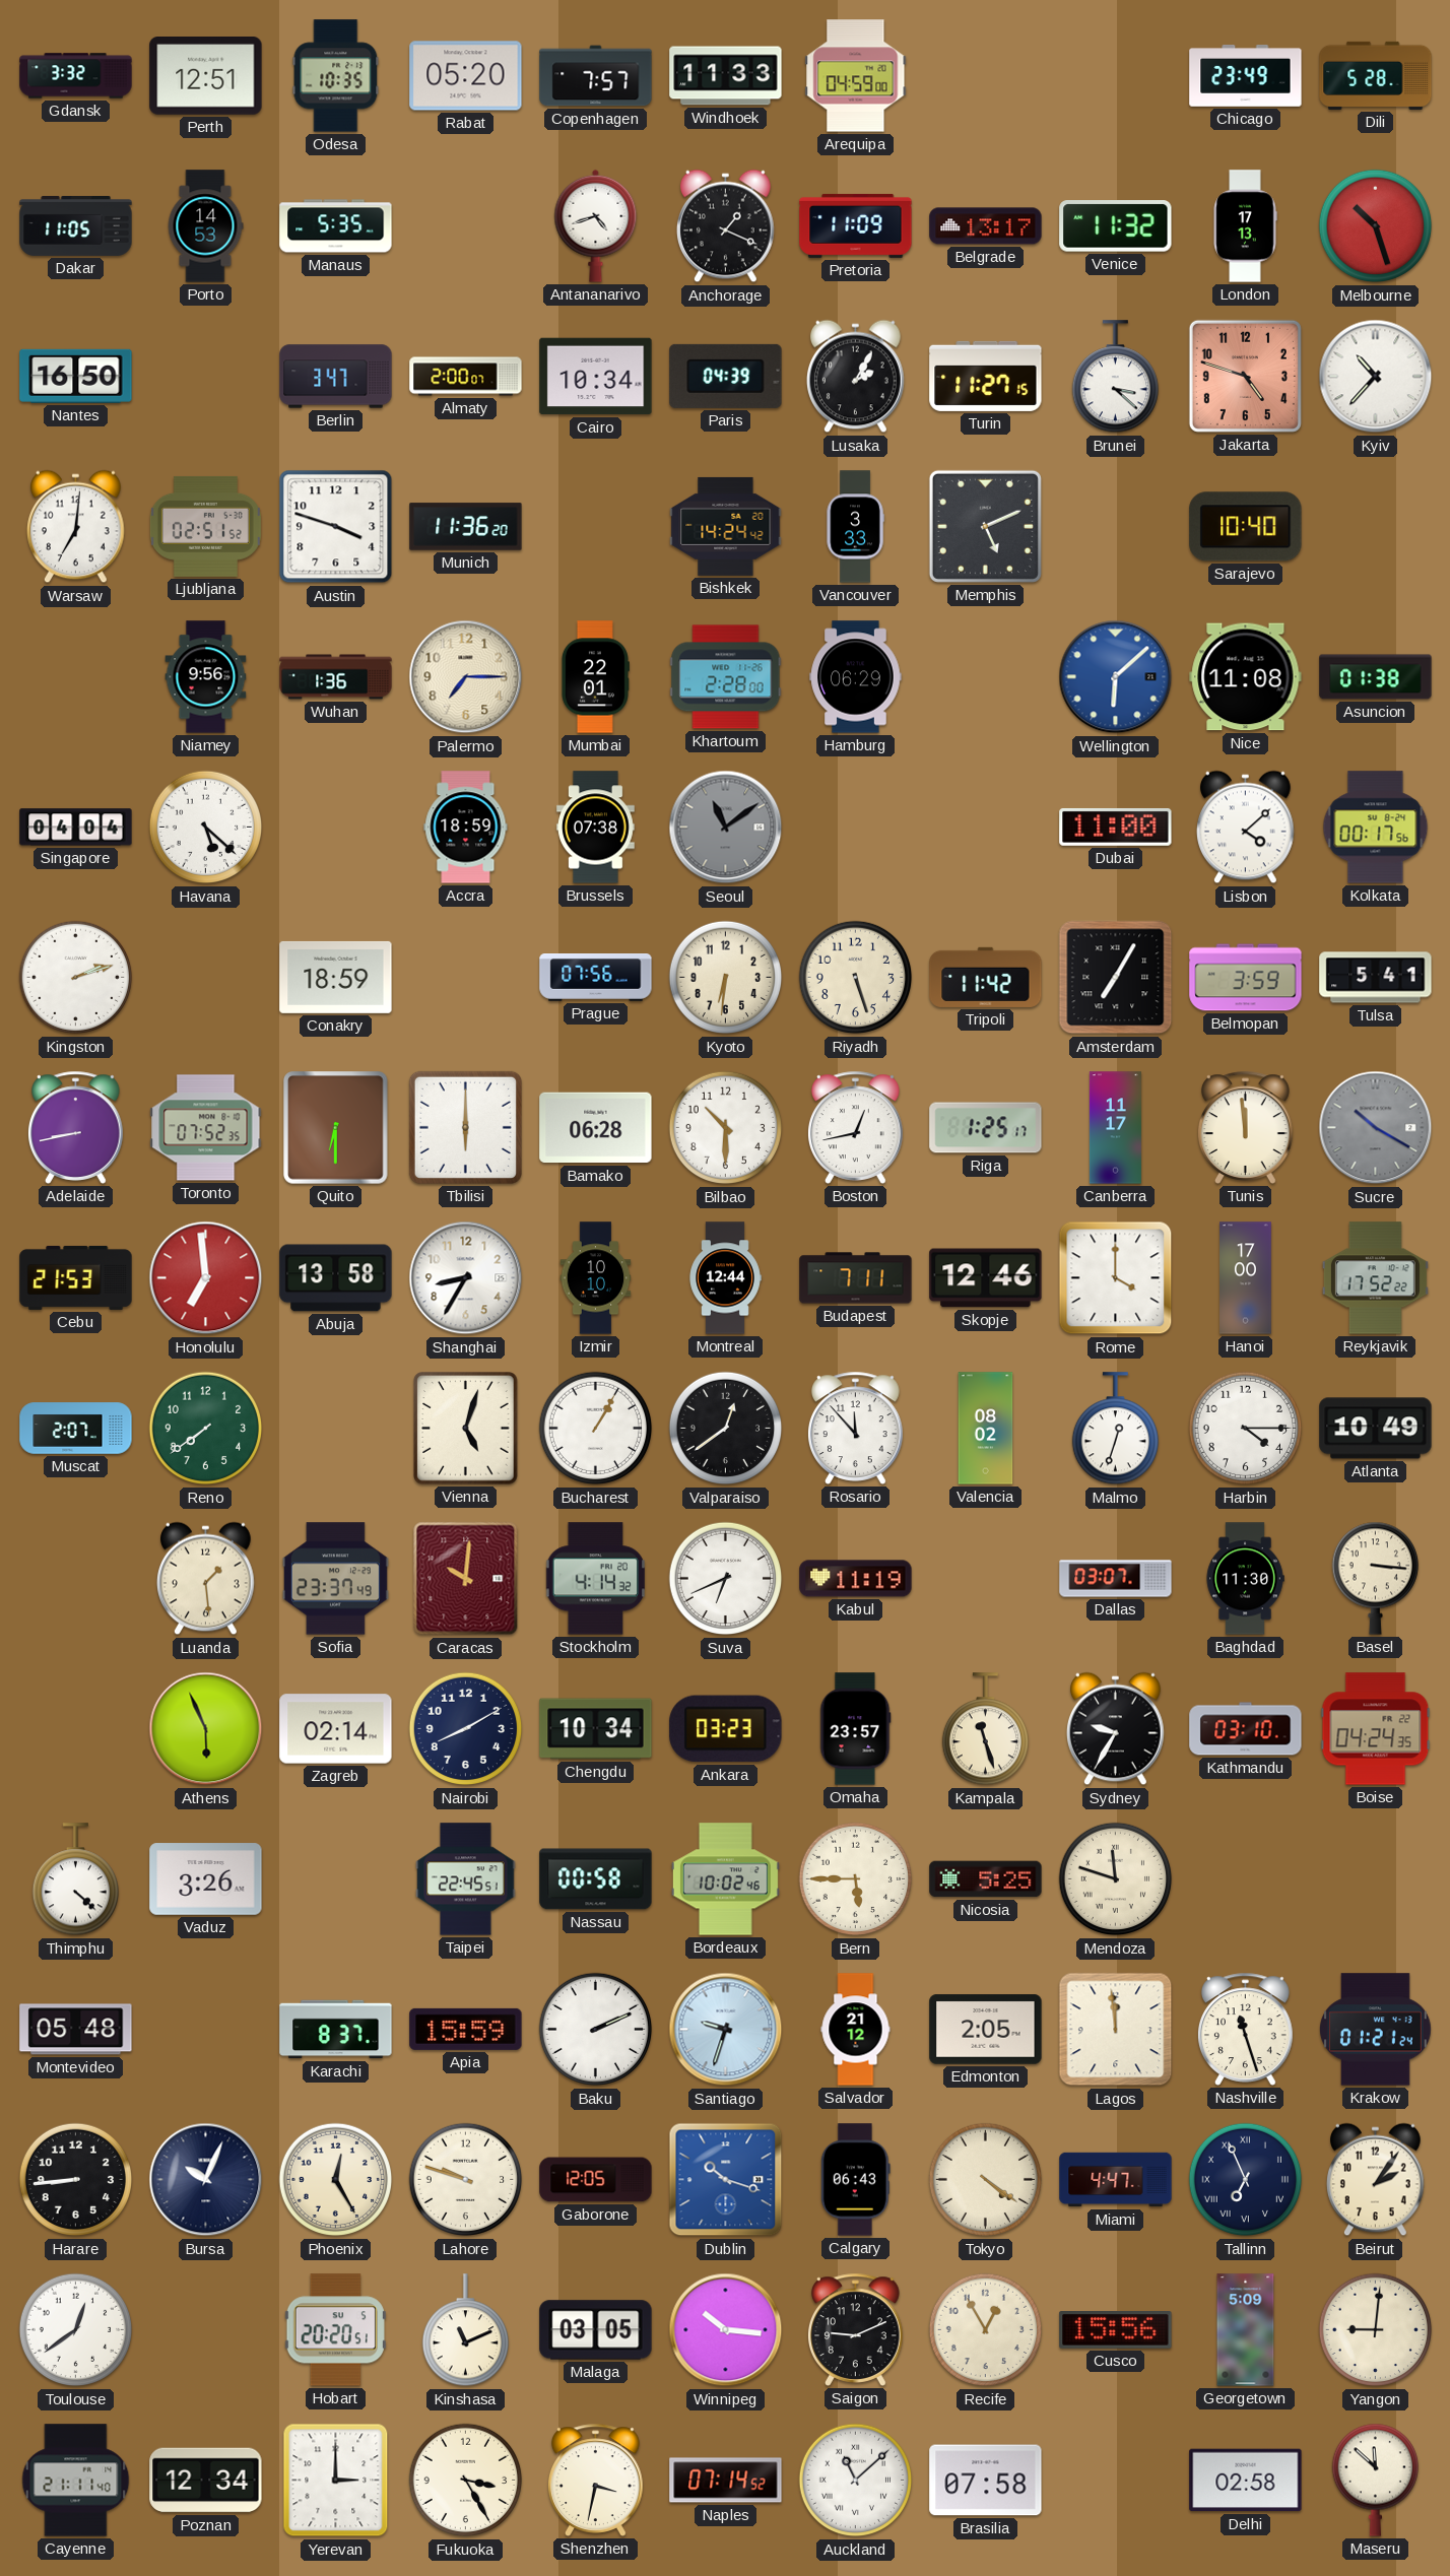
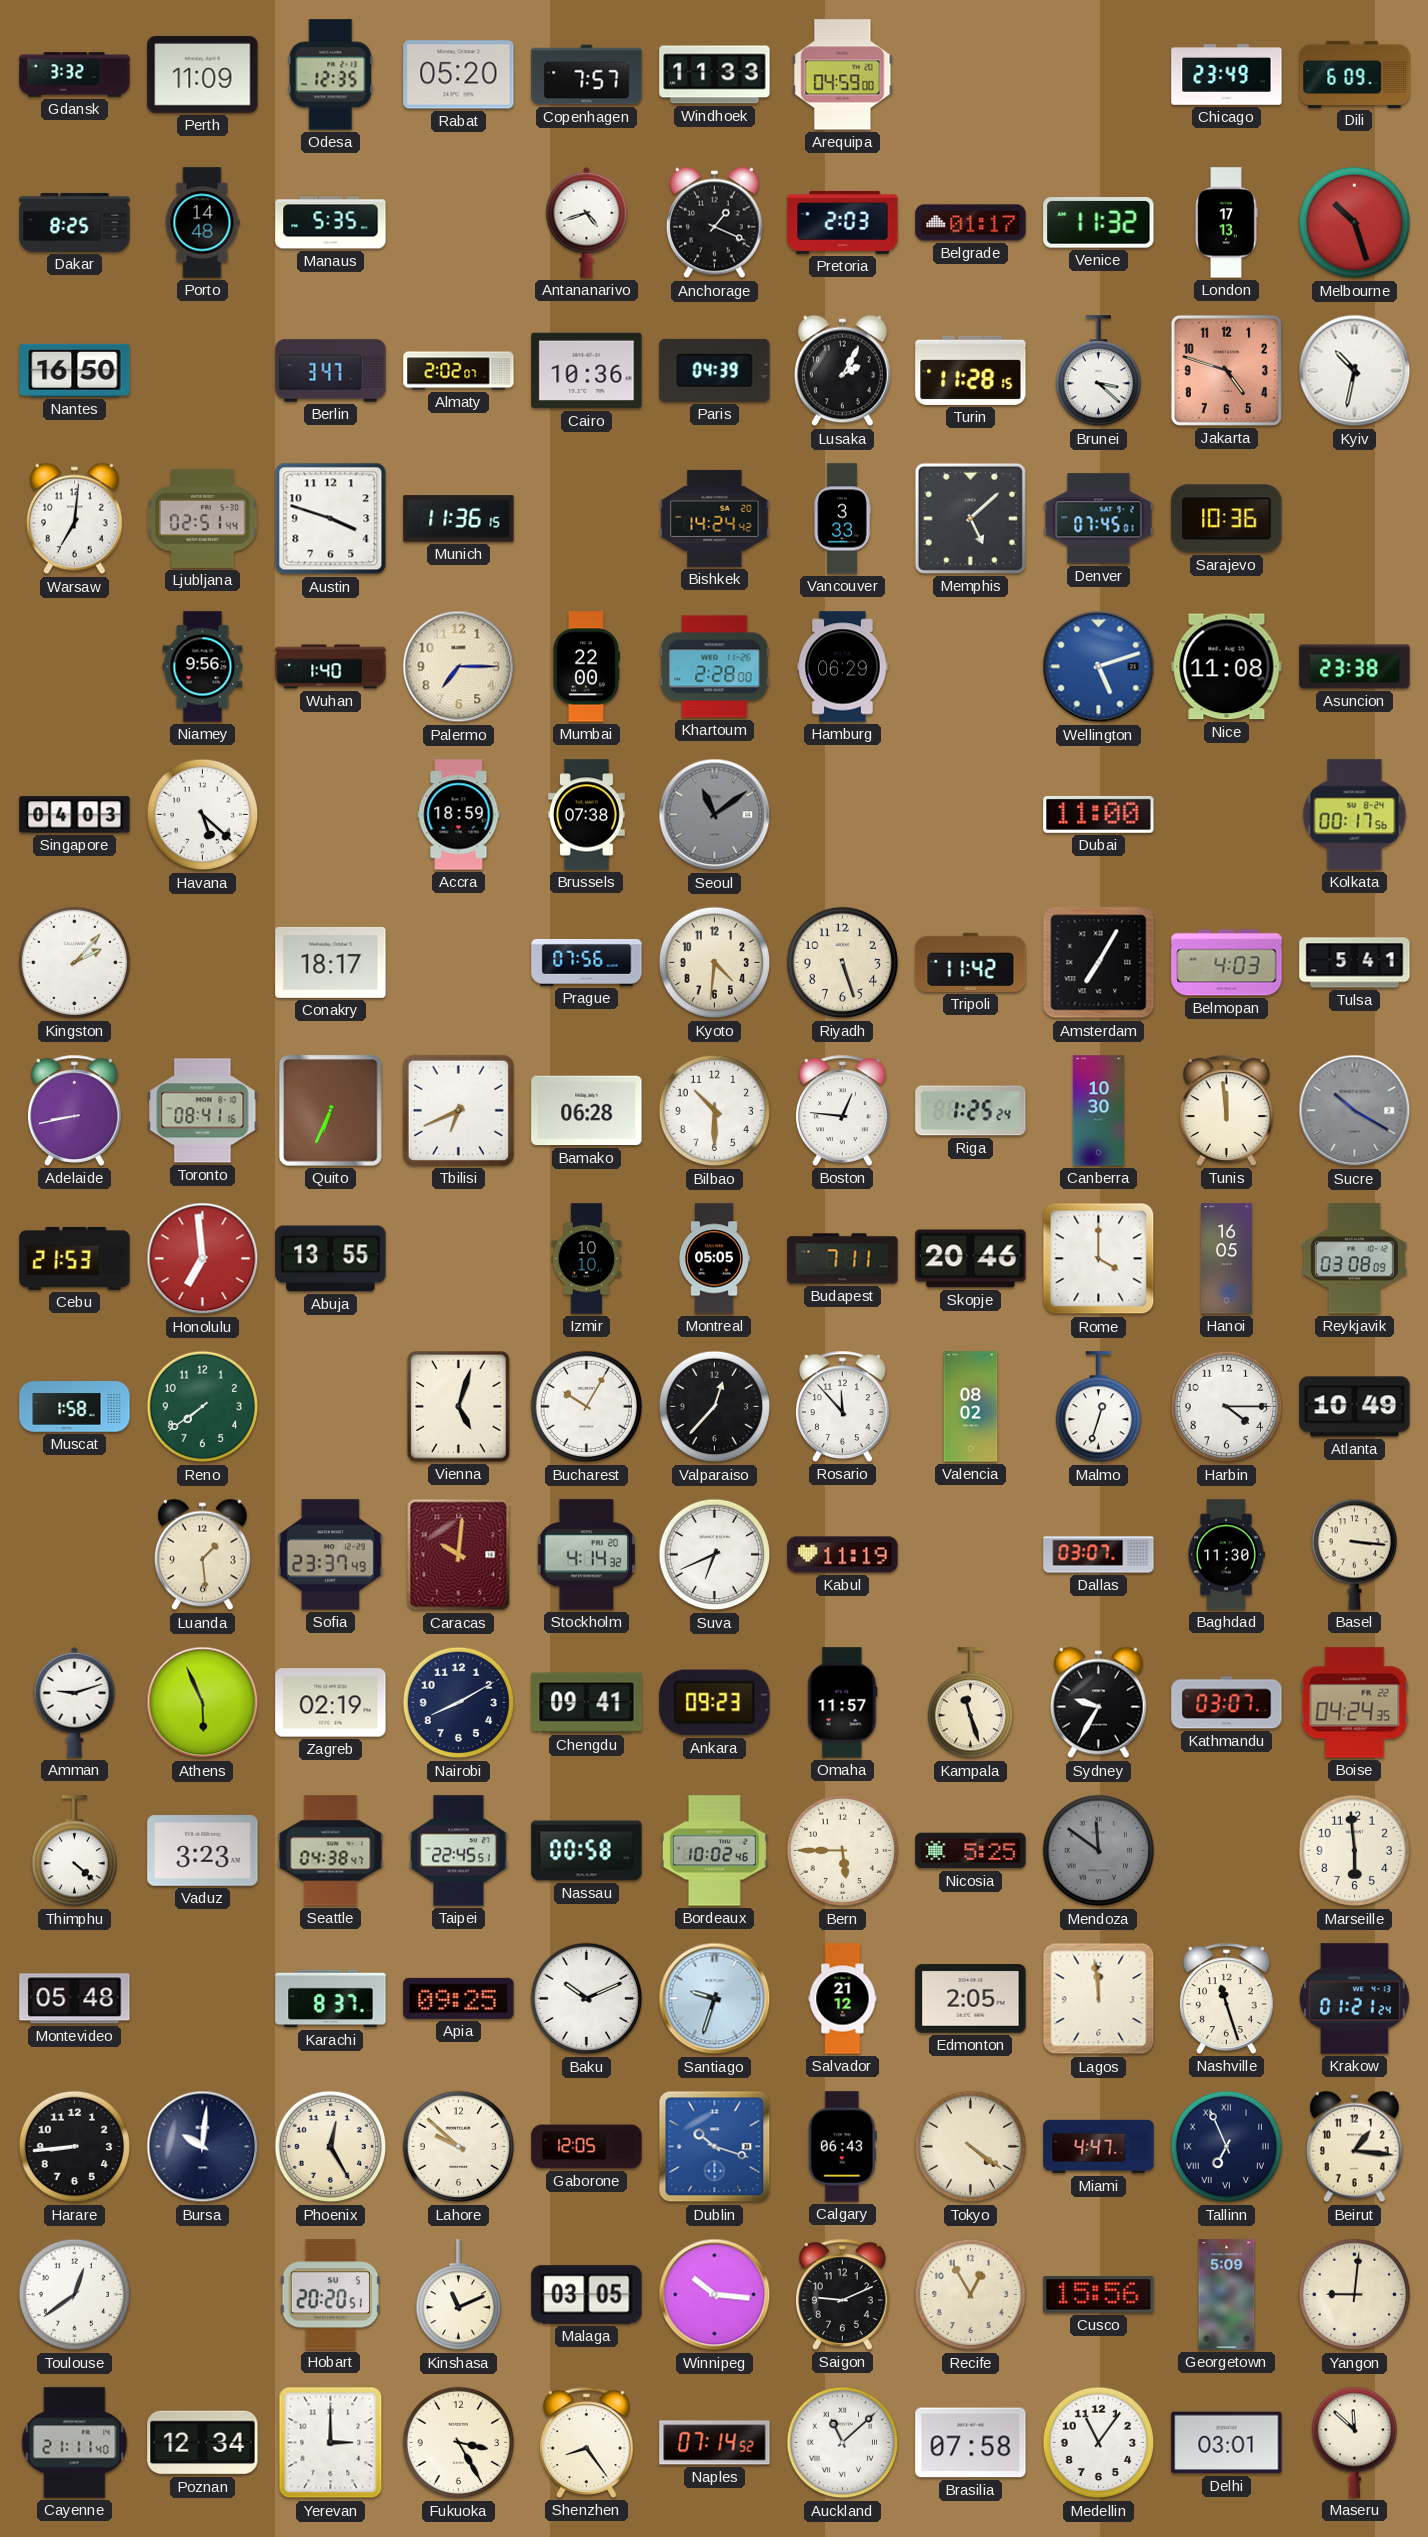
Perth: 12:51 -> 11:09
Odesa: 10:35 -> 12:35
Dili: 5:28 -> 6:09
Dakar: 11:05 -> 8:25
Porto: 14:53 -> 14:48
Pretoria: 11:09 -> 2:03
Belgrade: 13:17 -> 01:17
Almaty: 2:00 -> 2:02
Cairo: 10:34 -> 10:36
Turin: 11:27 -> 11:28
Kyiv: 10:37 -> 10:32
Ljubljana: 02:51:52 -> 02:51:44
Munich: 11:36:20 -> 11:36:15
Memphis: 5:11 -> 5:08
Denver: none -> 07:45
Sarajevo: 10:40 -> 10:36
Wuhan: 1:36 -> 1:40
Mumbai: 22:01 -> 22:00
Wellington: 6:08 -> 5:12
Asuncion: 01:38 -> 23:38
Singapore: 04:04 -> 04:03
Lisbon: 4:08 -> none
Kingston: 2:12 -> 2:07
Conakry: 18:59 -> 18:17
Kyoto: 6:31 -> 4:31
Belmopan: 3:59 -> 4:03
Toronto: 07:52 -> 08:41
Quito: 6:30 -> 6:34
Tbilisi: 6:00 -> 6:41
Boston: 12:43 -> 12:46
Riga: 1:25:17 -> 1:25:24
Canberra: 11:17 -> 10:30
Abuja: 13:58 -> 13:55
Shanghai: 8:35 -> none
Montreal: 12:44 -> 05:05
Skopje: 12:46 -> 20:46
Hanoi: 17:00 -> 16:05
Reykjavik: 17:52 -> 03:08
Muscat: 2:07 -> 1:58
Bucharest: 1:05 -> 10:05
Valparaiso: 12:39 -> 12:37
Amman: none -> 9:12
Zagreb: 02:14 -> 02:19
Chengdu: 10:34 -> 09:41
Ankara: 03:23 -> 09:23
Omaha: 23:57 -> 11:57
Kathmandu: 03:10 -> 03:07
Vaduz: 3:26 -> 3:23
Seattle: none -> 04:38
Mendoza: 11:48 -> 11:51
Mendoza dial: cream -> grey
Marseille: none -> 5:59
Apia: 15:59 -> 09:25
Baku: 2:11 -> 10:11
Bursa: 10:04 -> 10:01
Lahore: 9:48 -> 9:52
Beirut: 2:06 -> 1:16
Shenzhen: 3:32 -> 8:24
Medellin: none -> 11:06
Delhi: 02:58 -> 03:01
